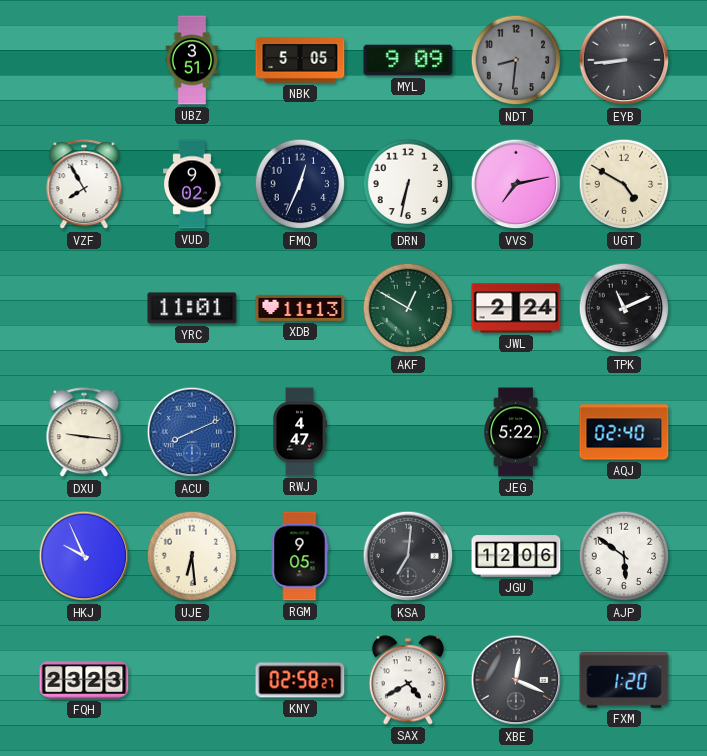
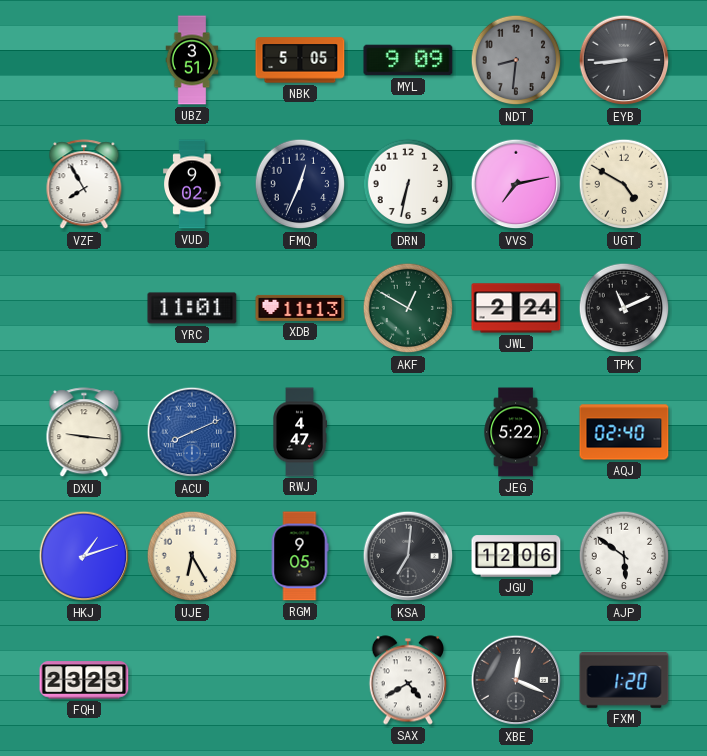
HKJ: 9:56 -> 1:12
UJE: 6:29 -> 6:25
KNY: 02:58 -> none
